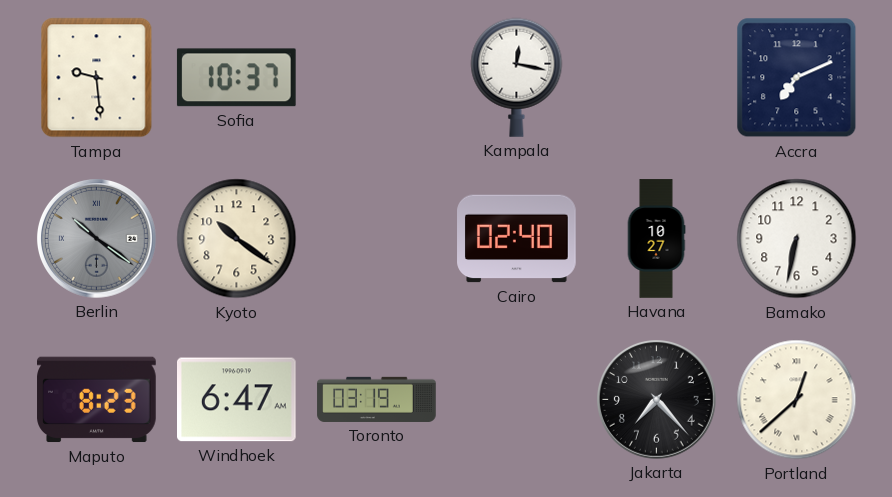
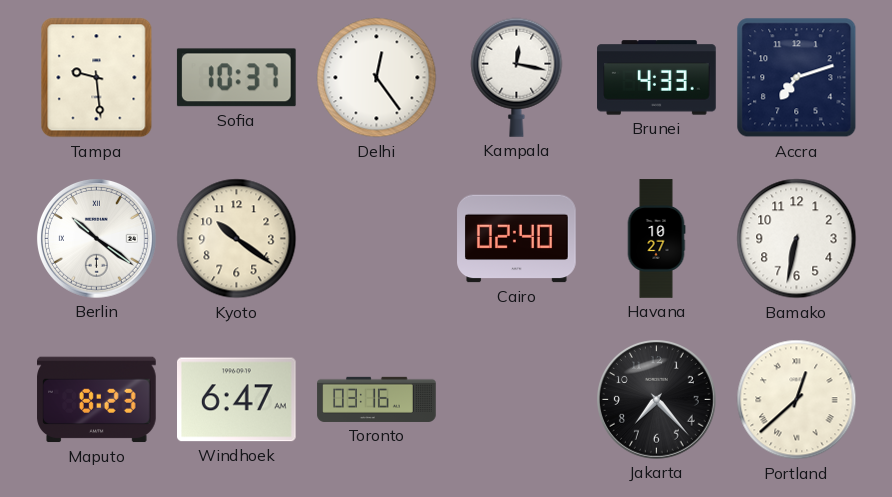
Delhi: none -> 12:24
Brunei: none -> 4:33
Accra: 7:11 -> 7:12
Berlin dial: grey -> white
Toronto: 03:19 -> 03:16
